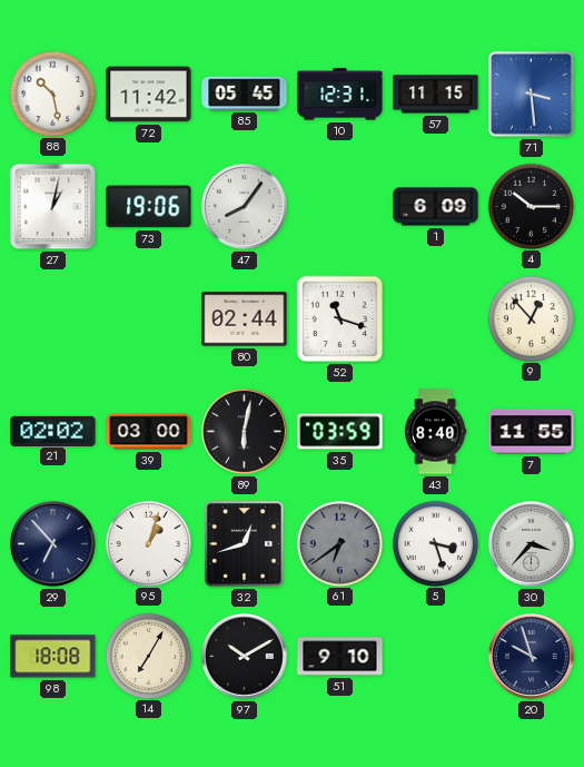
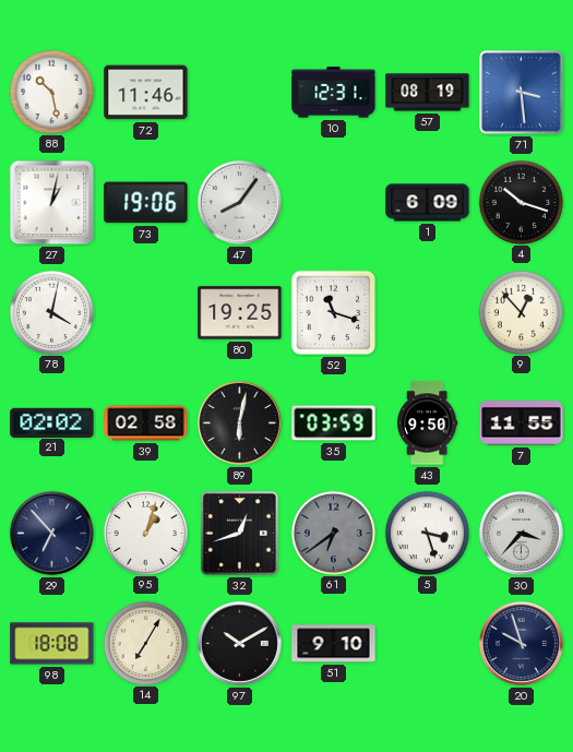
72: 11:42 -> 11:46
85: 05:45 -> none
57: 11:15 -> 08:19
4: 10:15 -> 10:18
78: none -> 4:02
80: 02:44 -> 19:25
39: 03:00 -> 02:58
43: 8:40 -> 9:50
